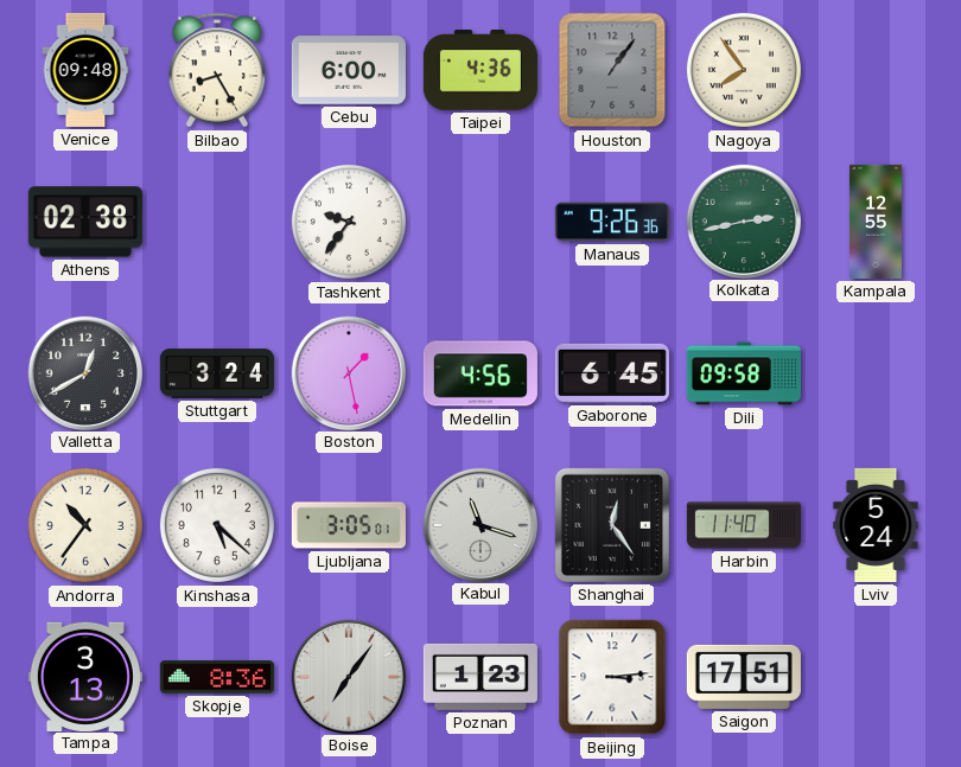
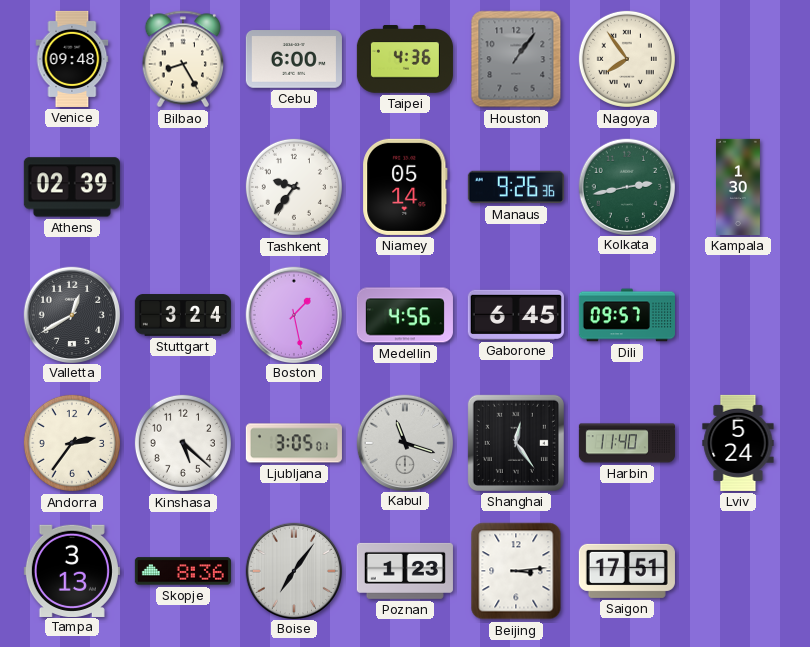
Athens: 02:38 -> 02:39
Niamey: none -> 05:14
Kampala: 12:55 -> 1:30
Dili: 09:58 -> 09:57
Andorra: 10:36 -> 2:36
